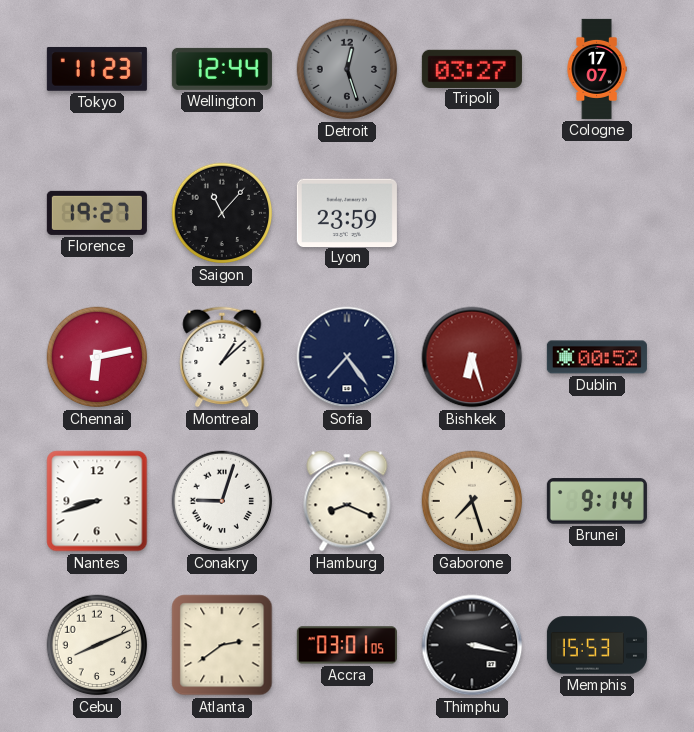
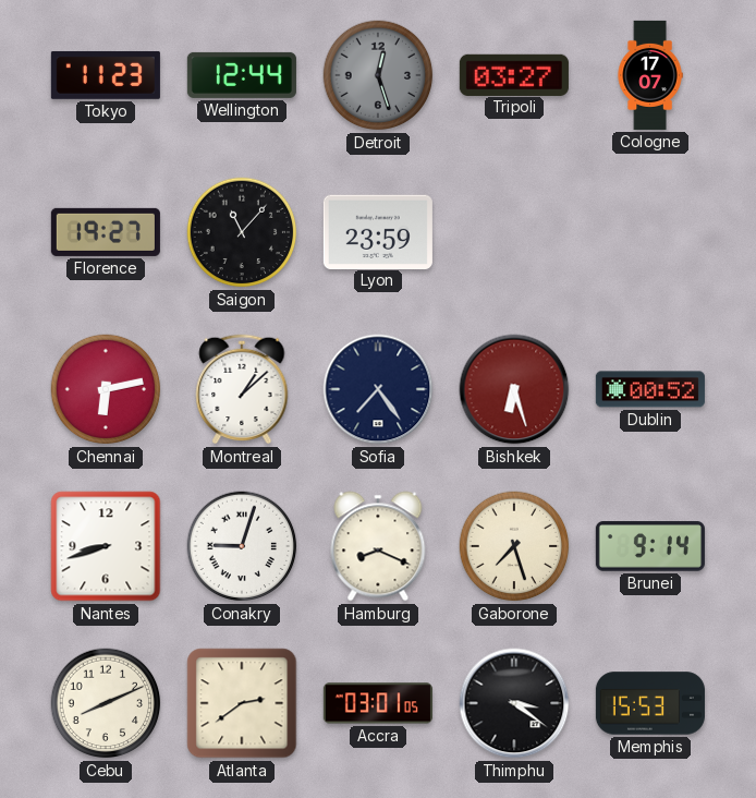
Thimphu: 3:17 -> 3:21
